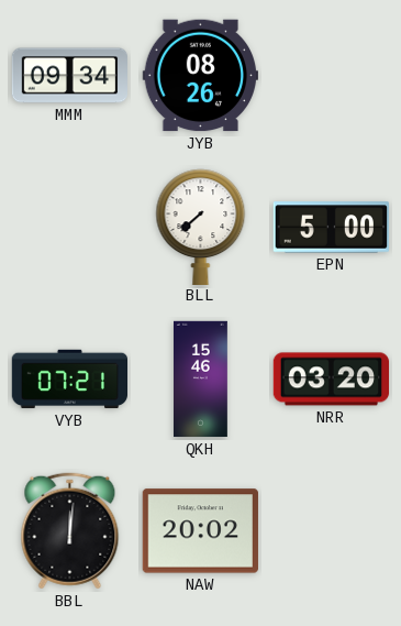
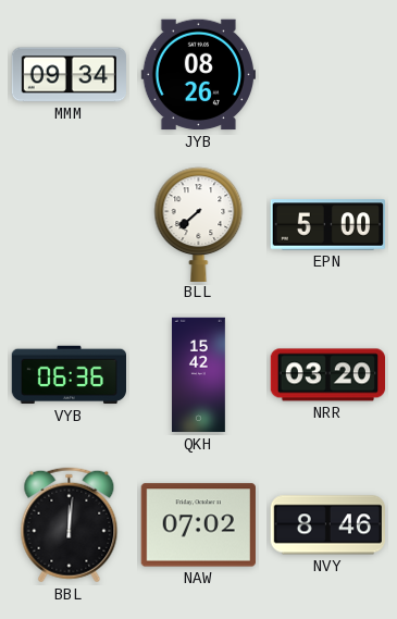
VYB: 07:21 -> 06:36
QKH: 15:46 -> 15:42
NAW: 20:02 -> 07:02
NVY: none -> 8:46
